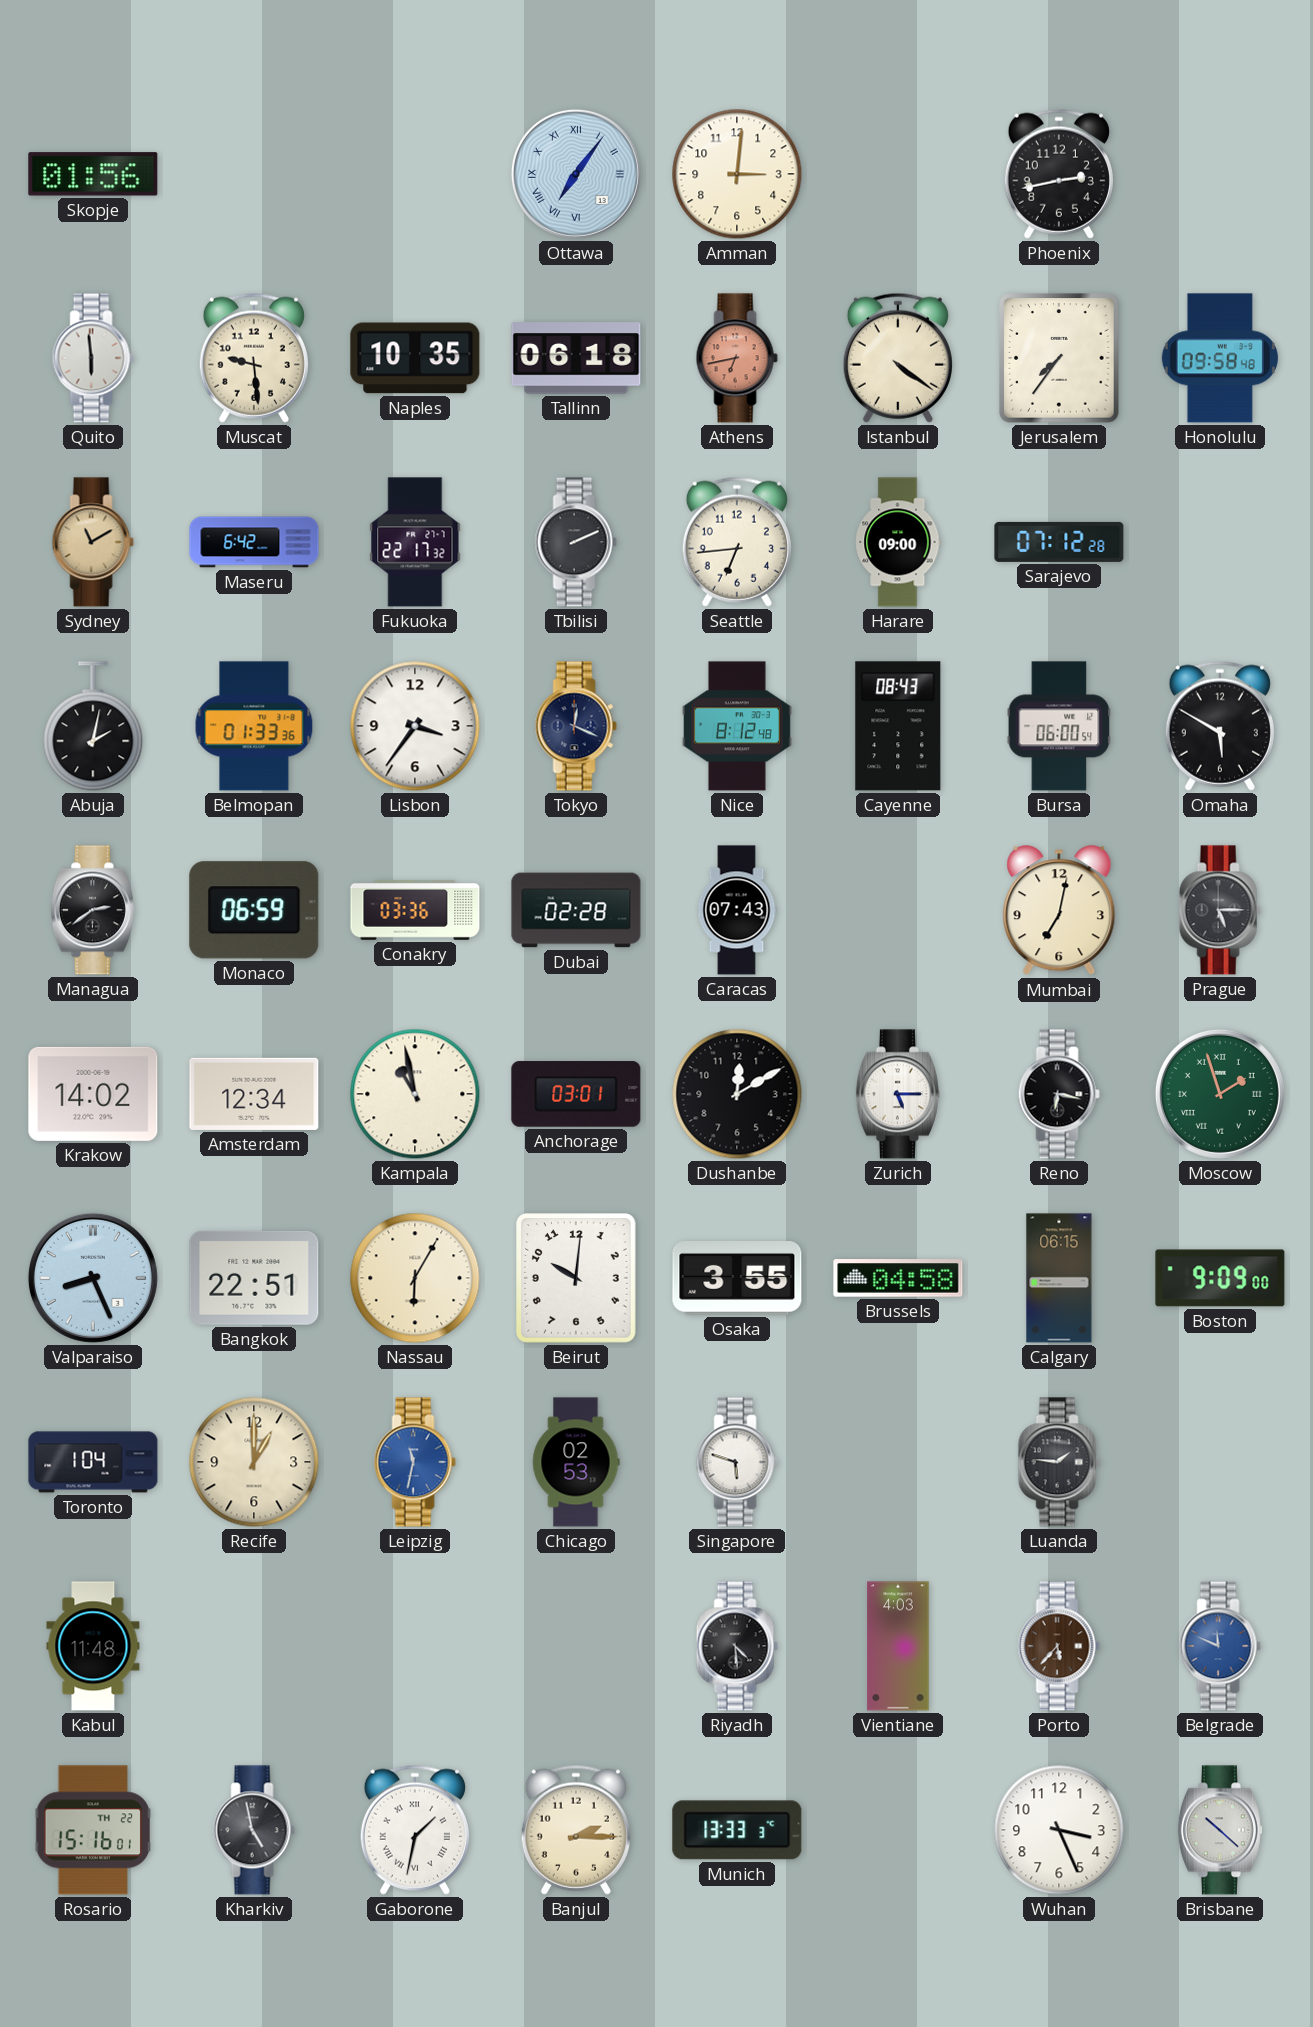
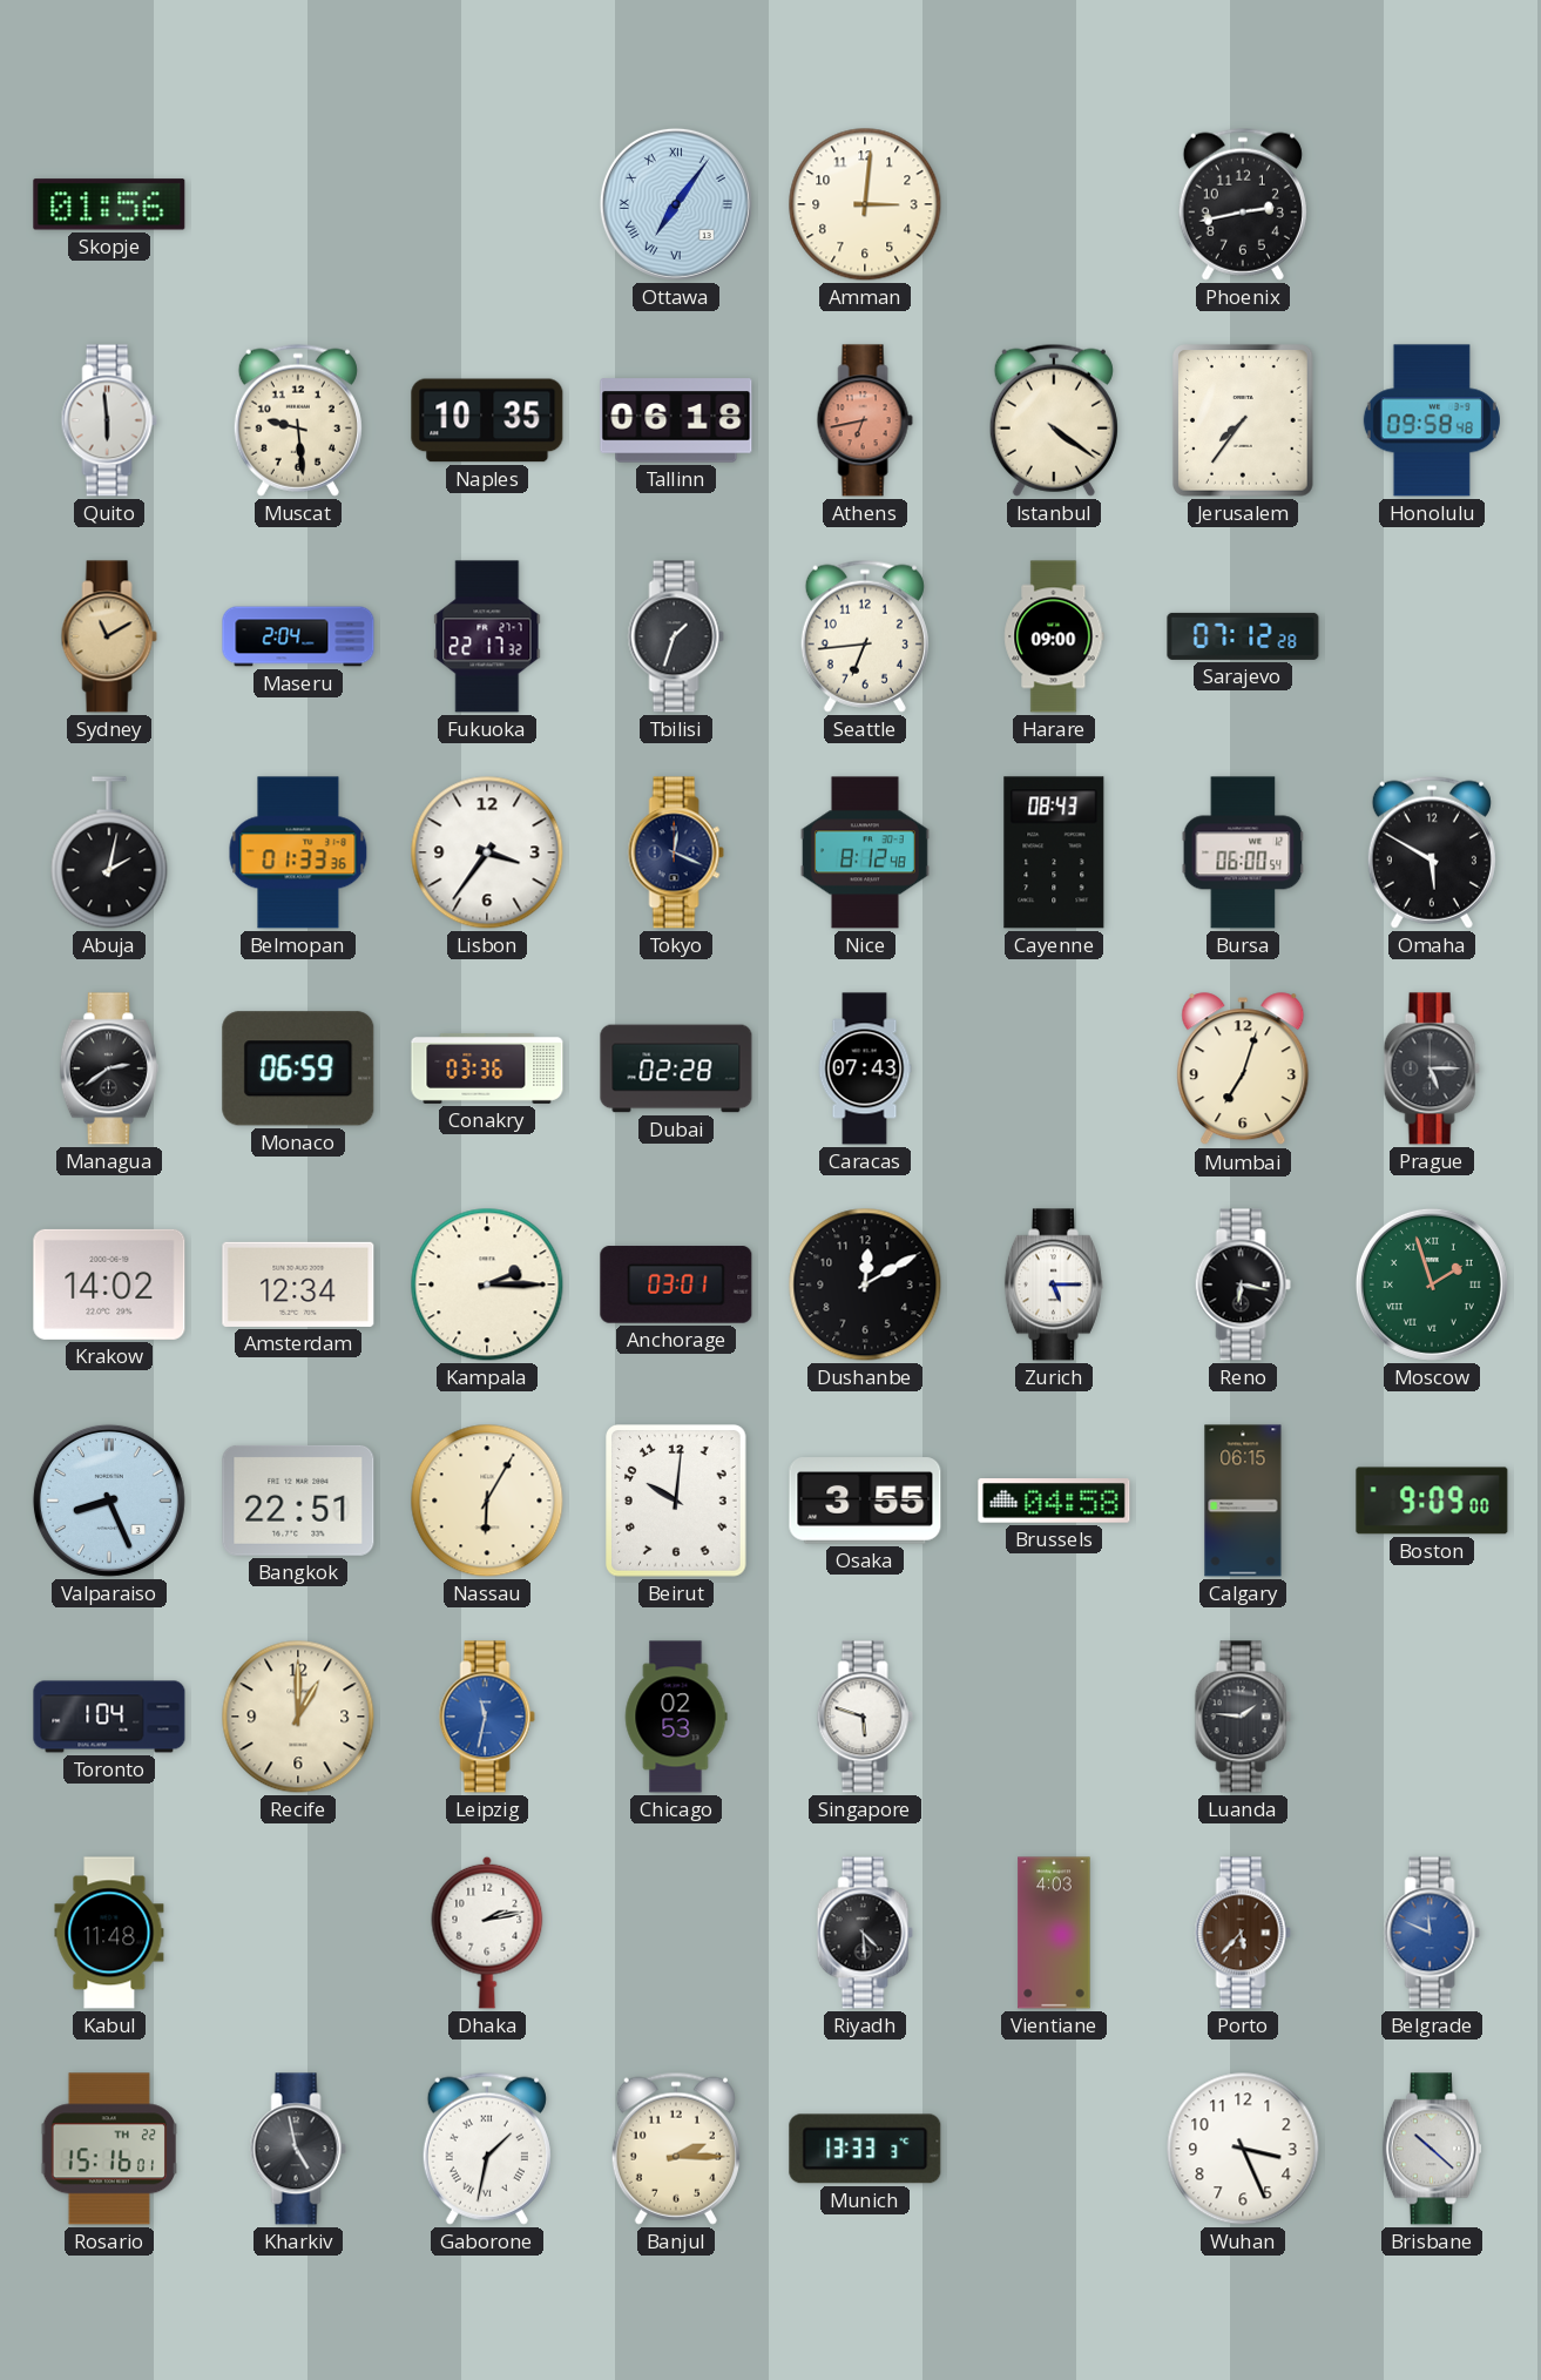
Maseru: 6:42 -> 2:04
Tbilisi: 2:11 -> 1:33
Mumbai: 7:02 -> 7:03
Kampala: 10:58 -> 2:15
Dhaka: none -> 2:13
